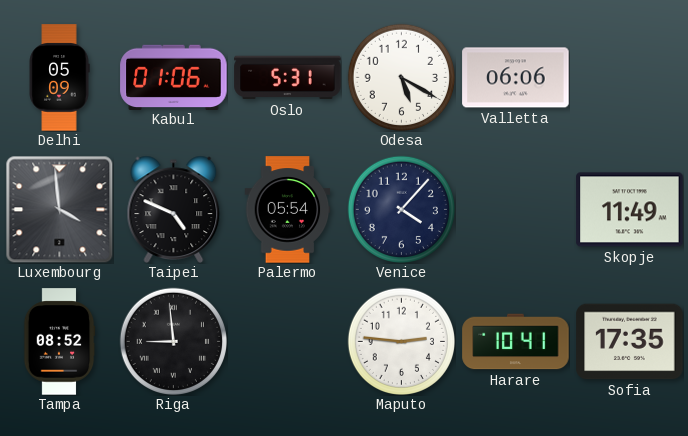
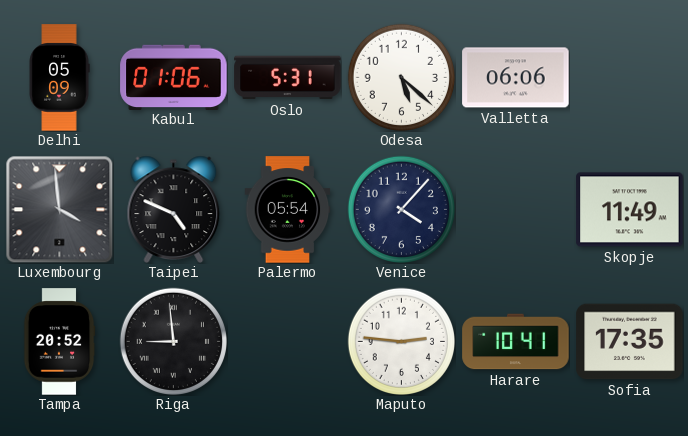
Odesa: 5:20 -> 5:22
Tampa: 08:52 -> 20:52
